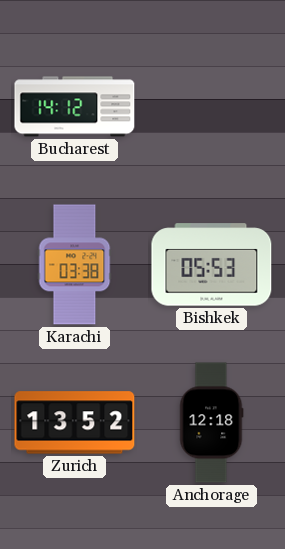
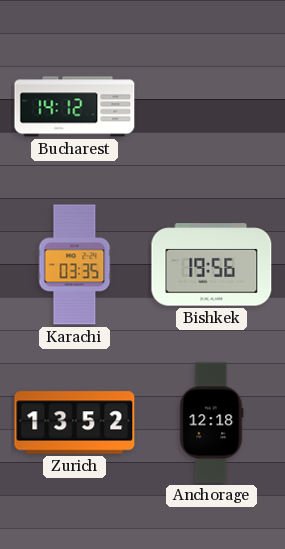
Karachi: 03:38 -> 03:35
Bishkek: 05:53 -> 19:56
